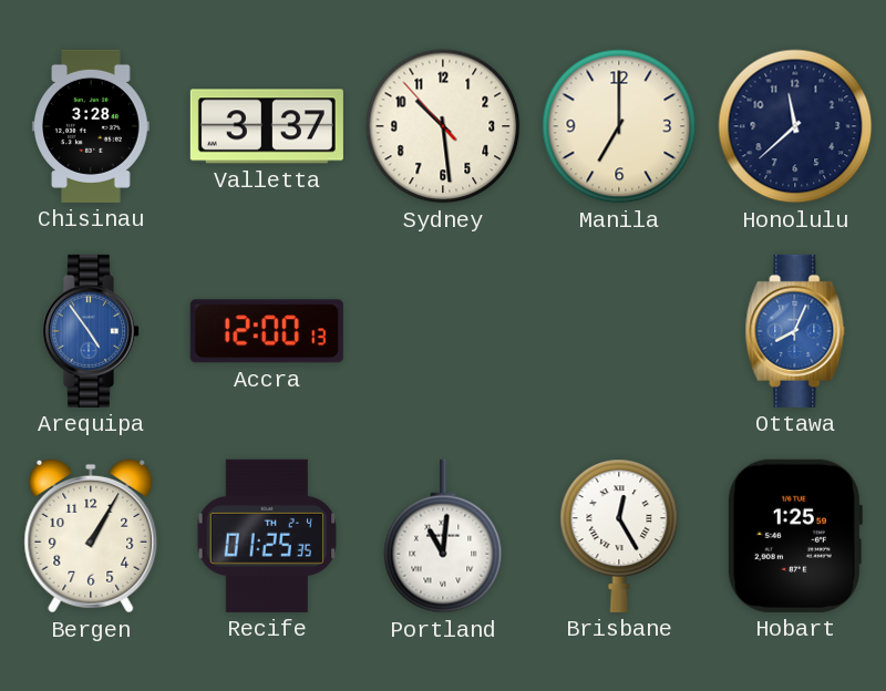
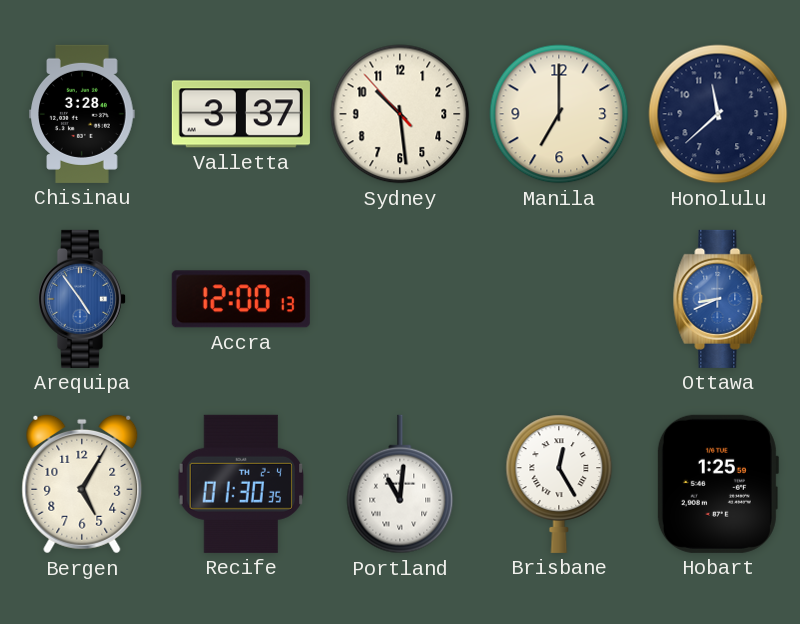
Ottawa: 8:04 -> 8:41
Bergen: 1:05 -> 5:05
Recife: 01:25 -> 01:30
